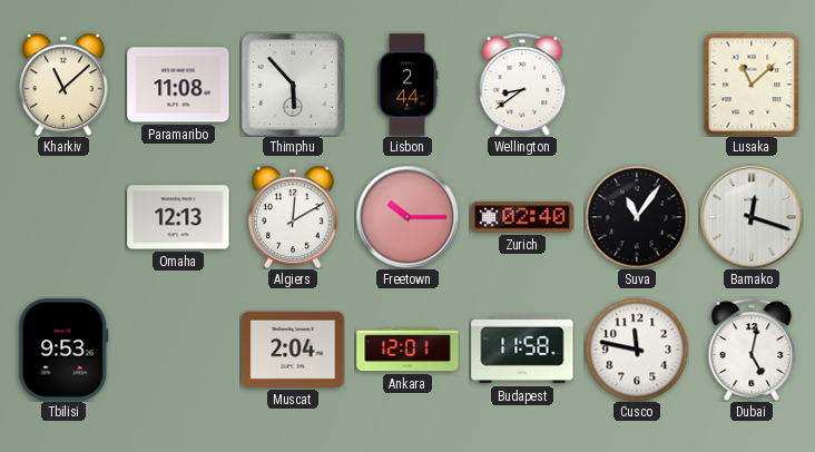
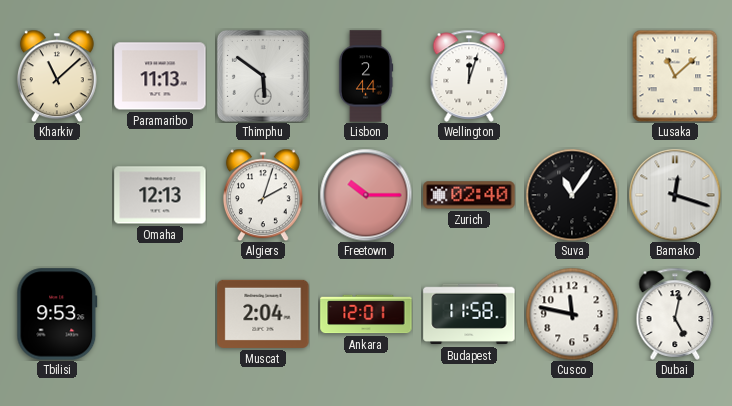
Paramaribo: 11:08 -> 11:13
Thimphu: 5:53 -> 5:51
Wellington: 8:39 -> 12:03
Algiers: 12:10 -> 2:03
